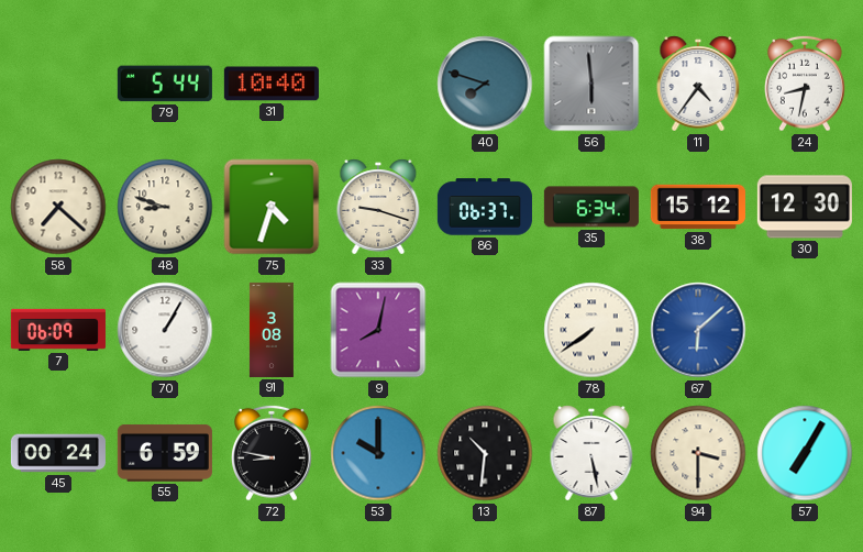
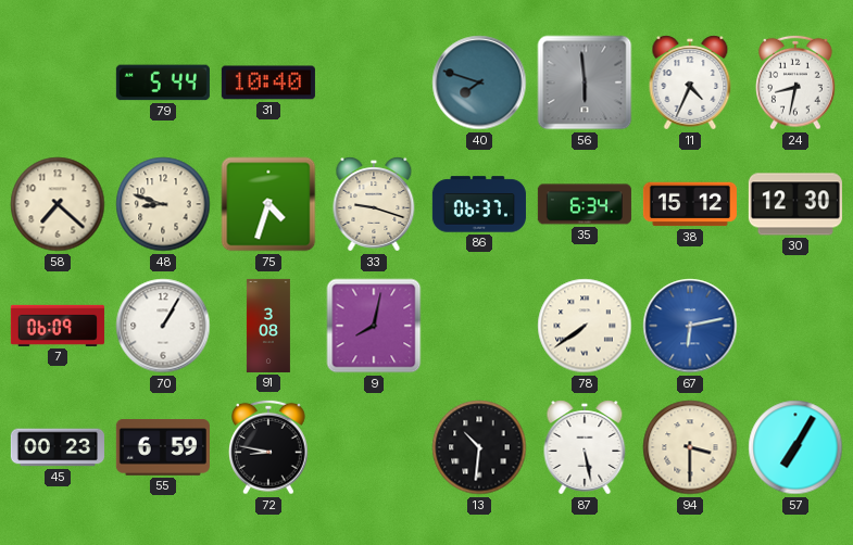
11: 4:36 -> 4:34
67: 6:08 -> 6:13
45: 00:24 -> 00:23
53: 10:00 -> none
